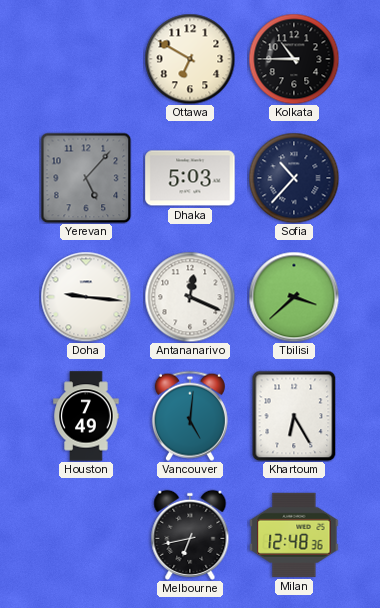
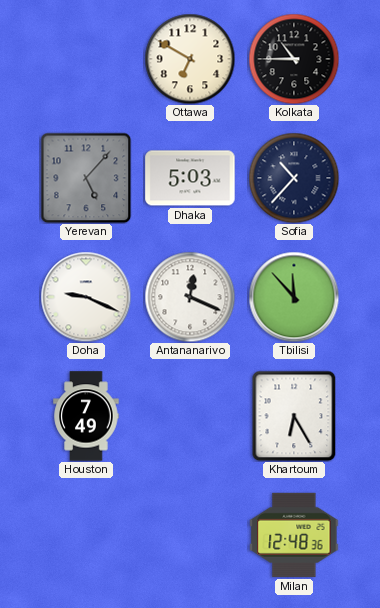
Doha: 9:16 -> 9:19
Tbilisi: 3:38 -> 11:53
Vancouver: 5:01 -> none
Melbourne: 6:43 -> none
